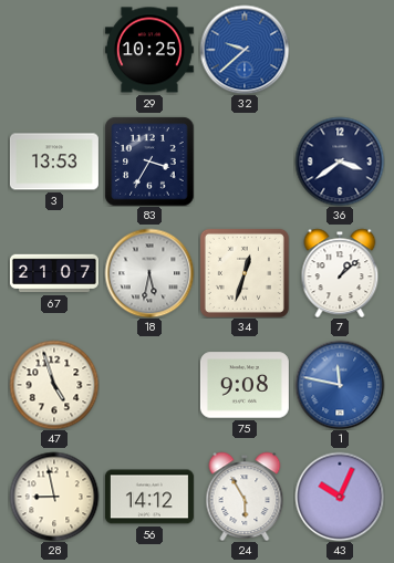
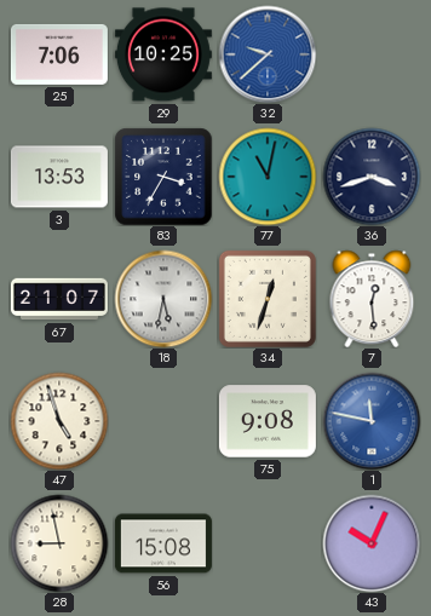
25: none -> 7:06
77: none -> 11:02
36: 3:39 -> 3:42
7: 1:08 -> 12:29
56: 14:12 -> 15:08
24: 5:55 -> none
